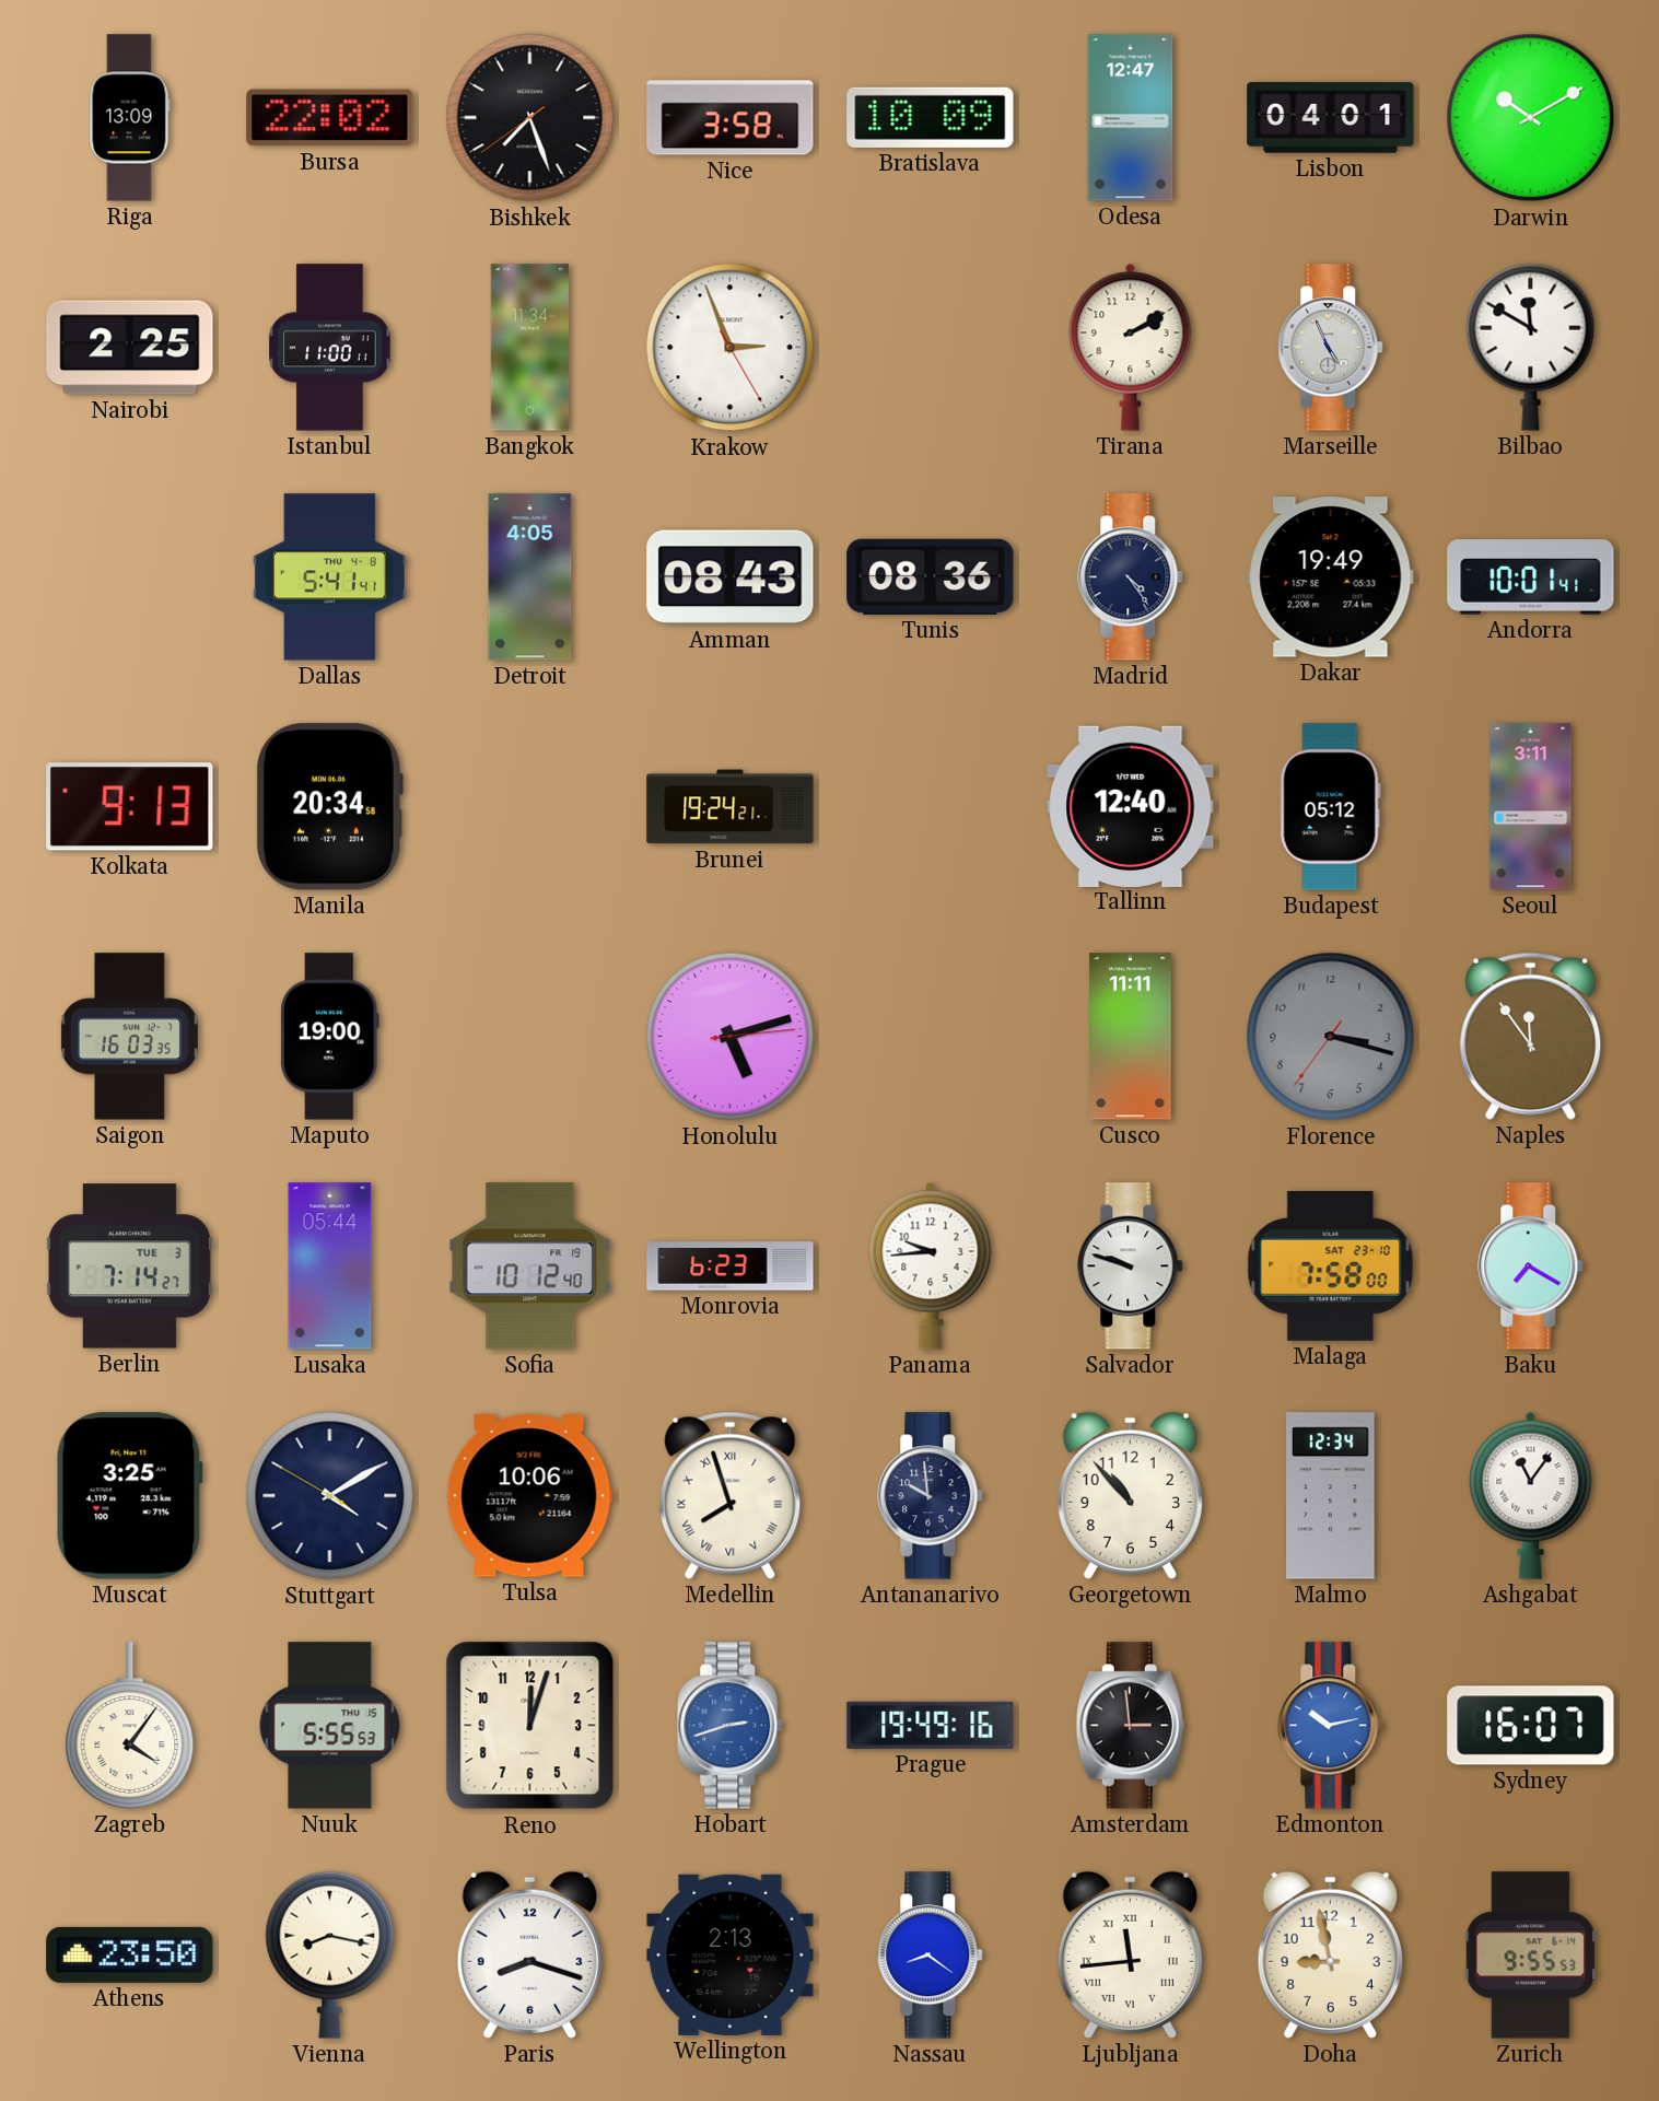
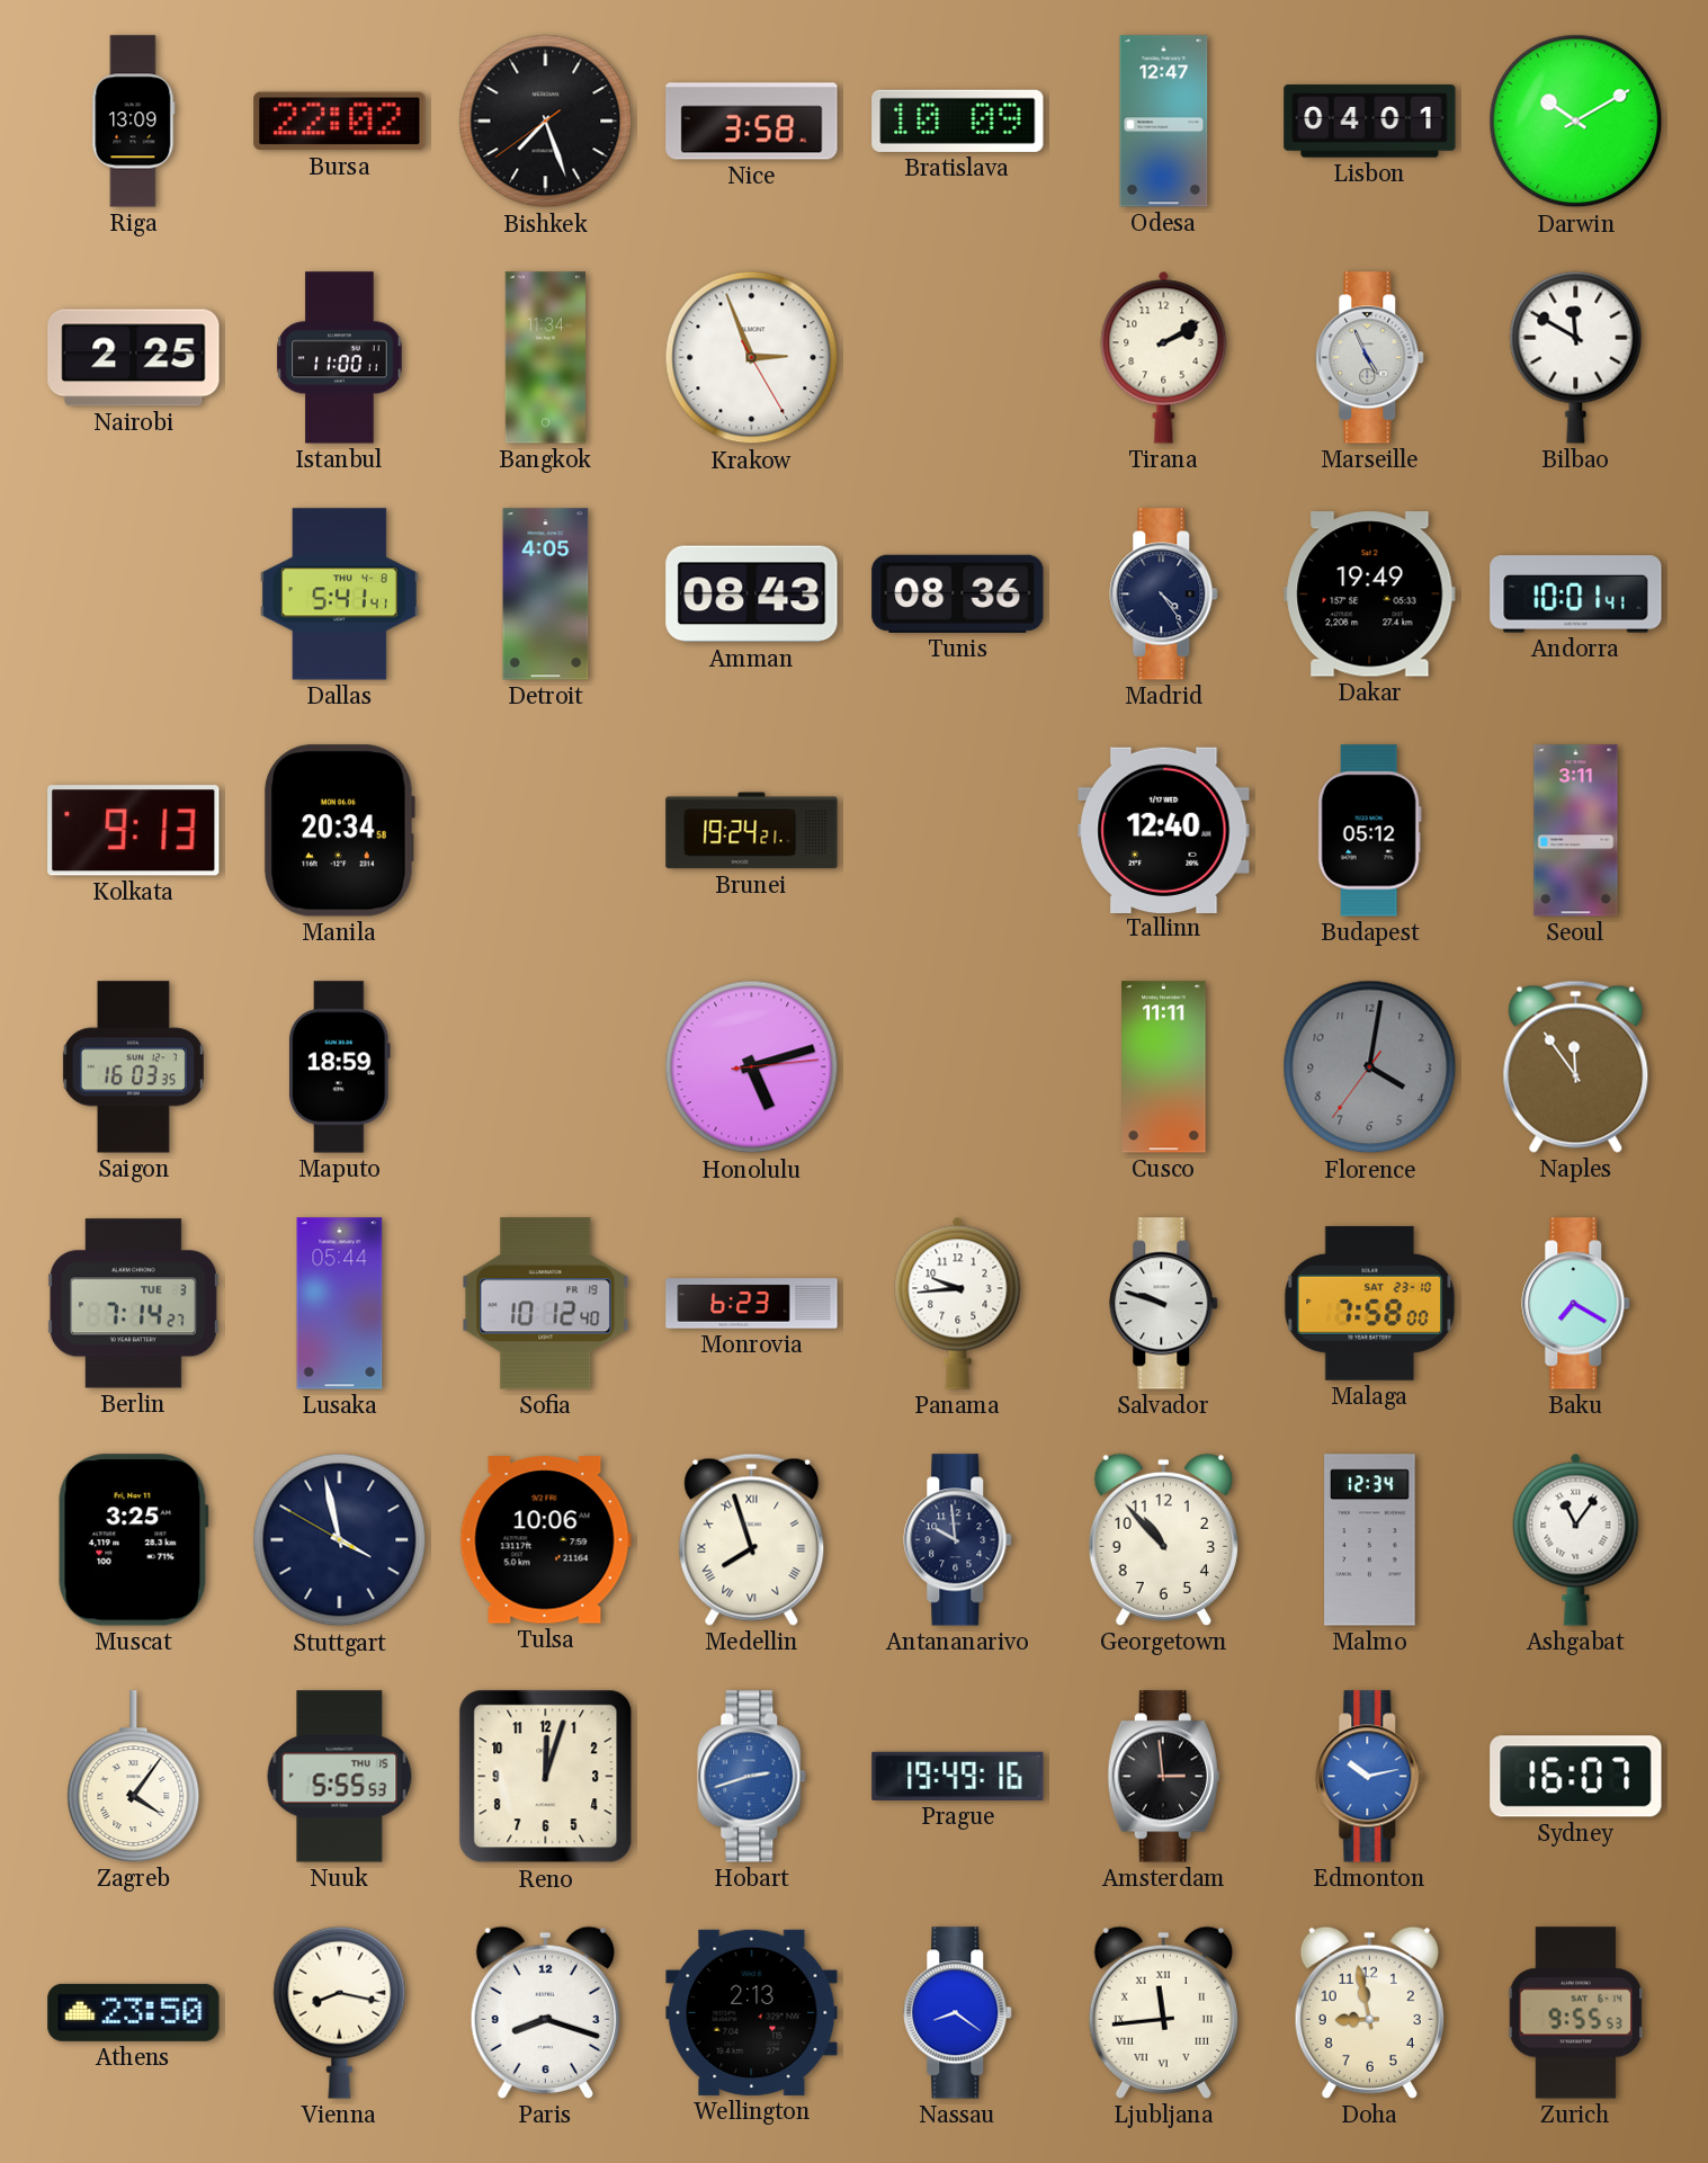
Maputo: 19:00 -> 18:59
Florence: 3:17 -> 4:01
Stuttgart: 4:09 -> 3:57
